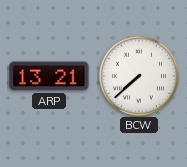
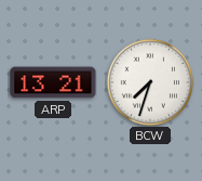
BCW: 7:38 -> 7:33
